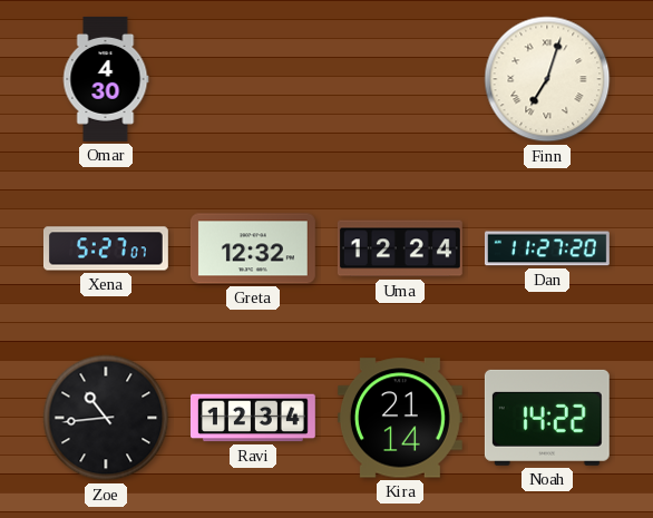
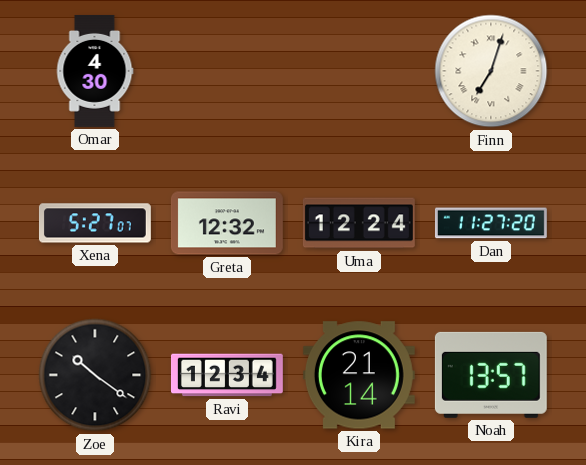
Zoe: 10:44 -> 10:21
Noah: 14:22 -> 13:57
